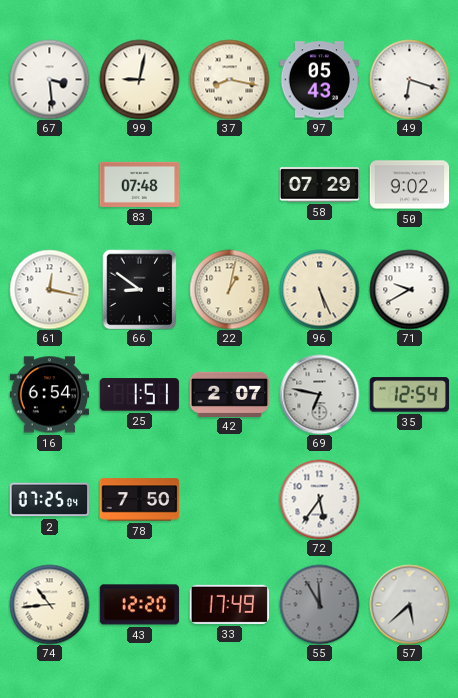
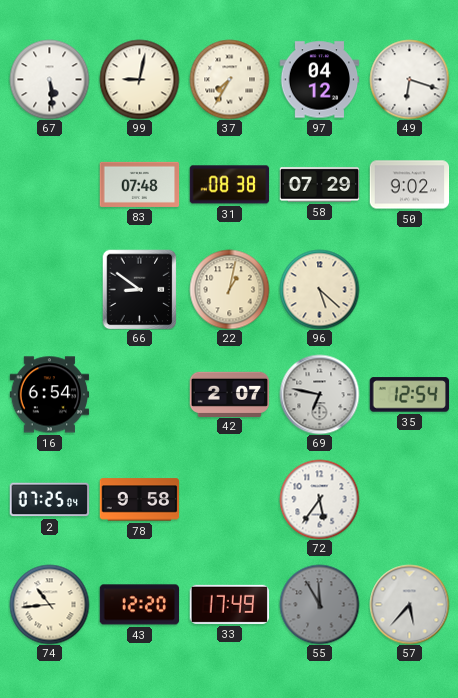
67: 3:29 -> 5:29
37: 8:17 -> 7:35
97: 05:43 -> 04:12
31: none -> 08:38
61: 12:17 -> none
96: 5:26 -> 5:22
71: 9:40 -> none
25: 1:51 -> none
78: 7:50 -> 9:58
57: 5:38 -> 5:37
